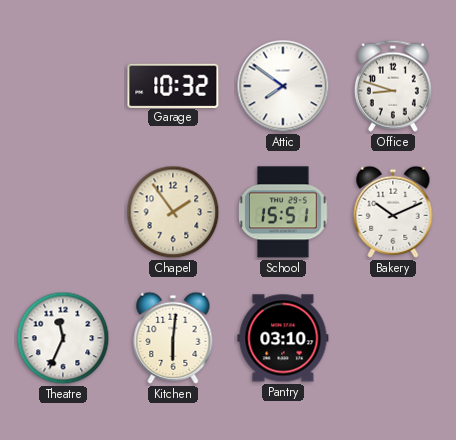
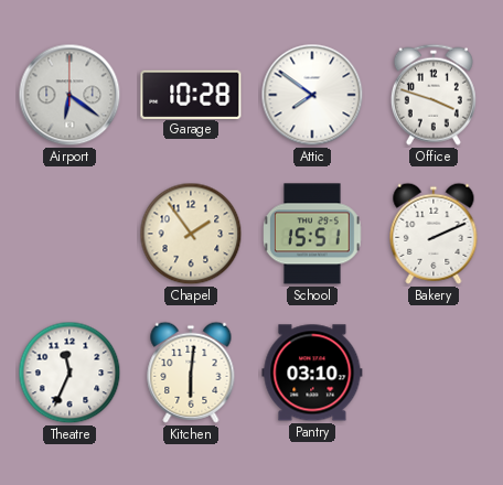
Airport: none -> 6:21
Garage: 10:32 -> 10:28
Office: 8:48 -> 3:48
Bakery: 10:11 -> 2:11
